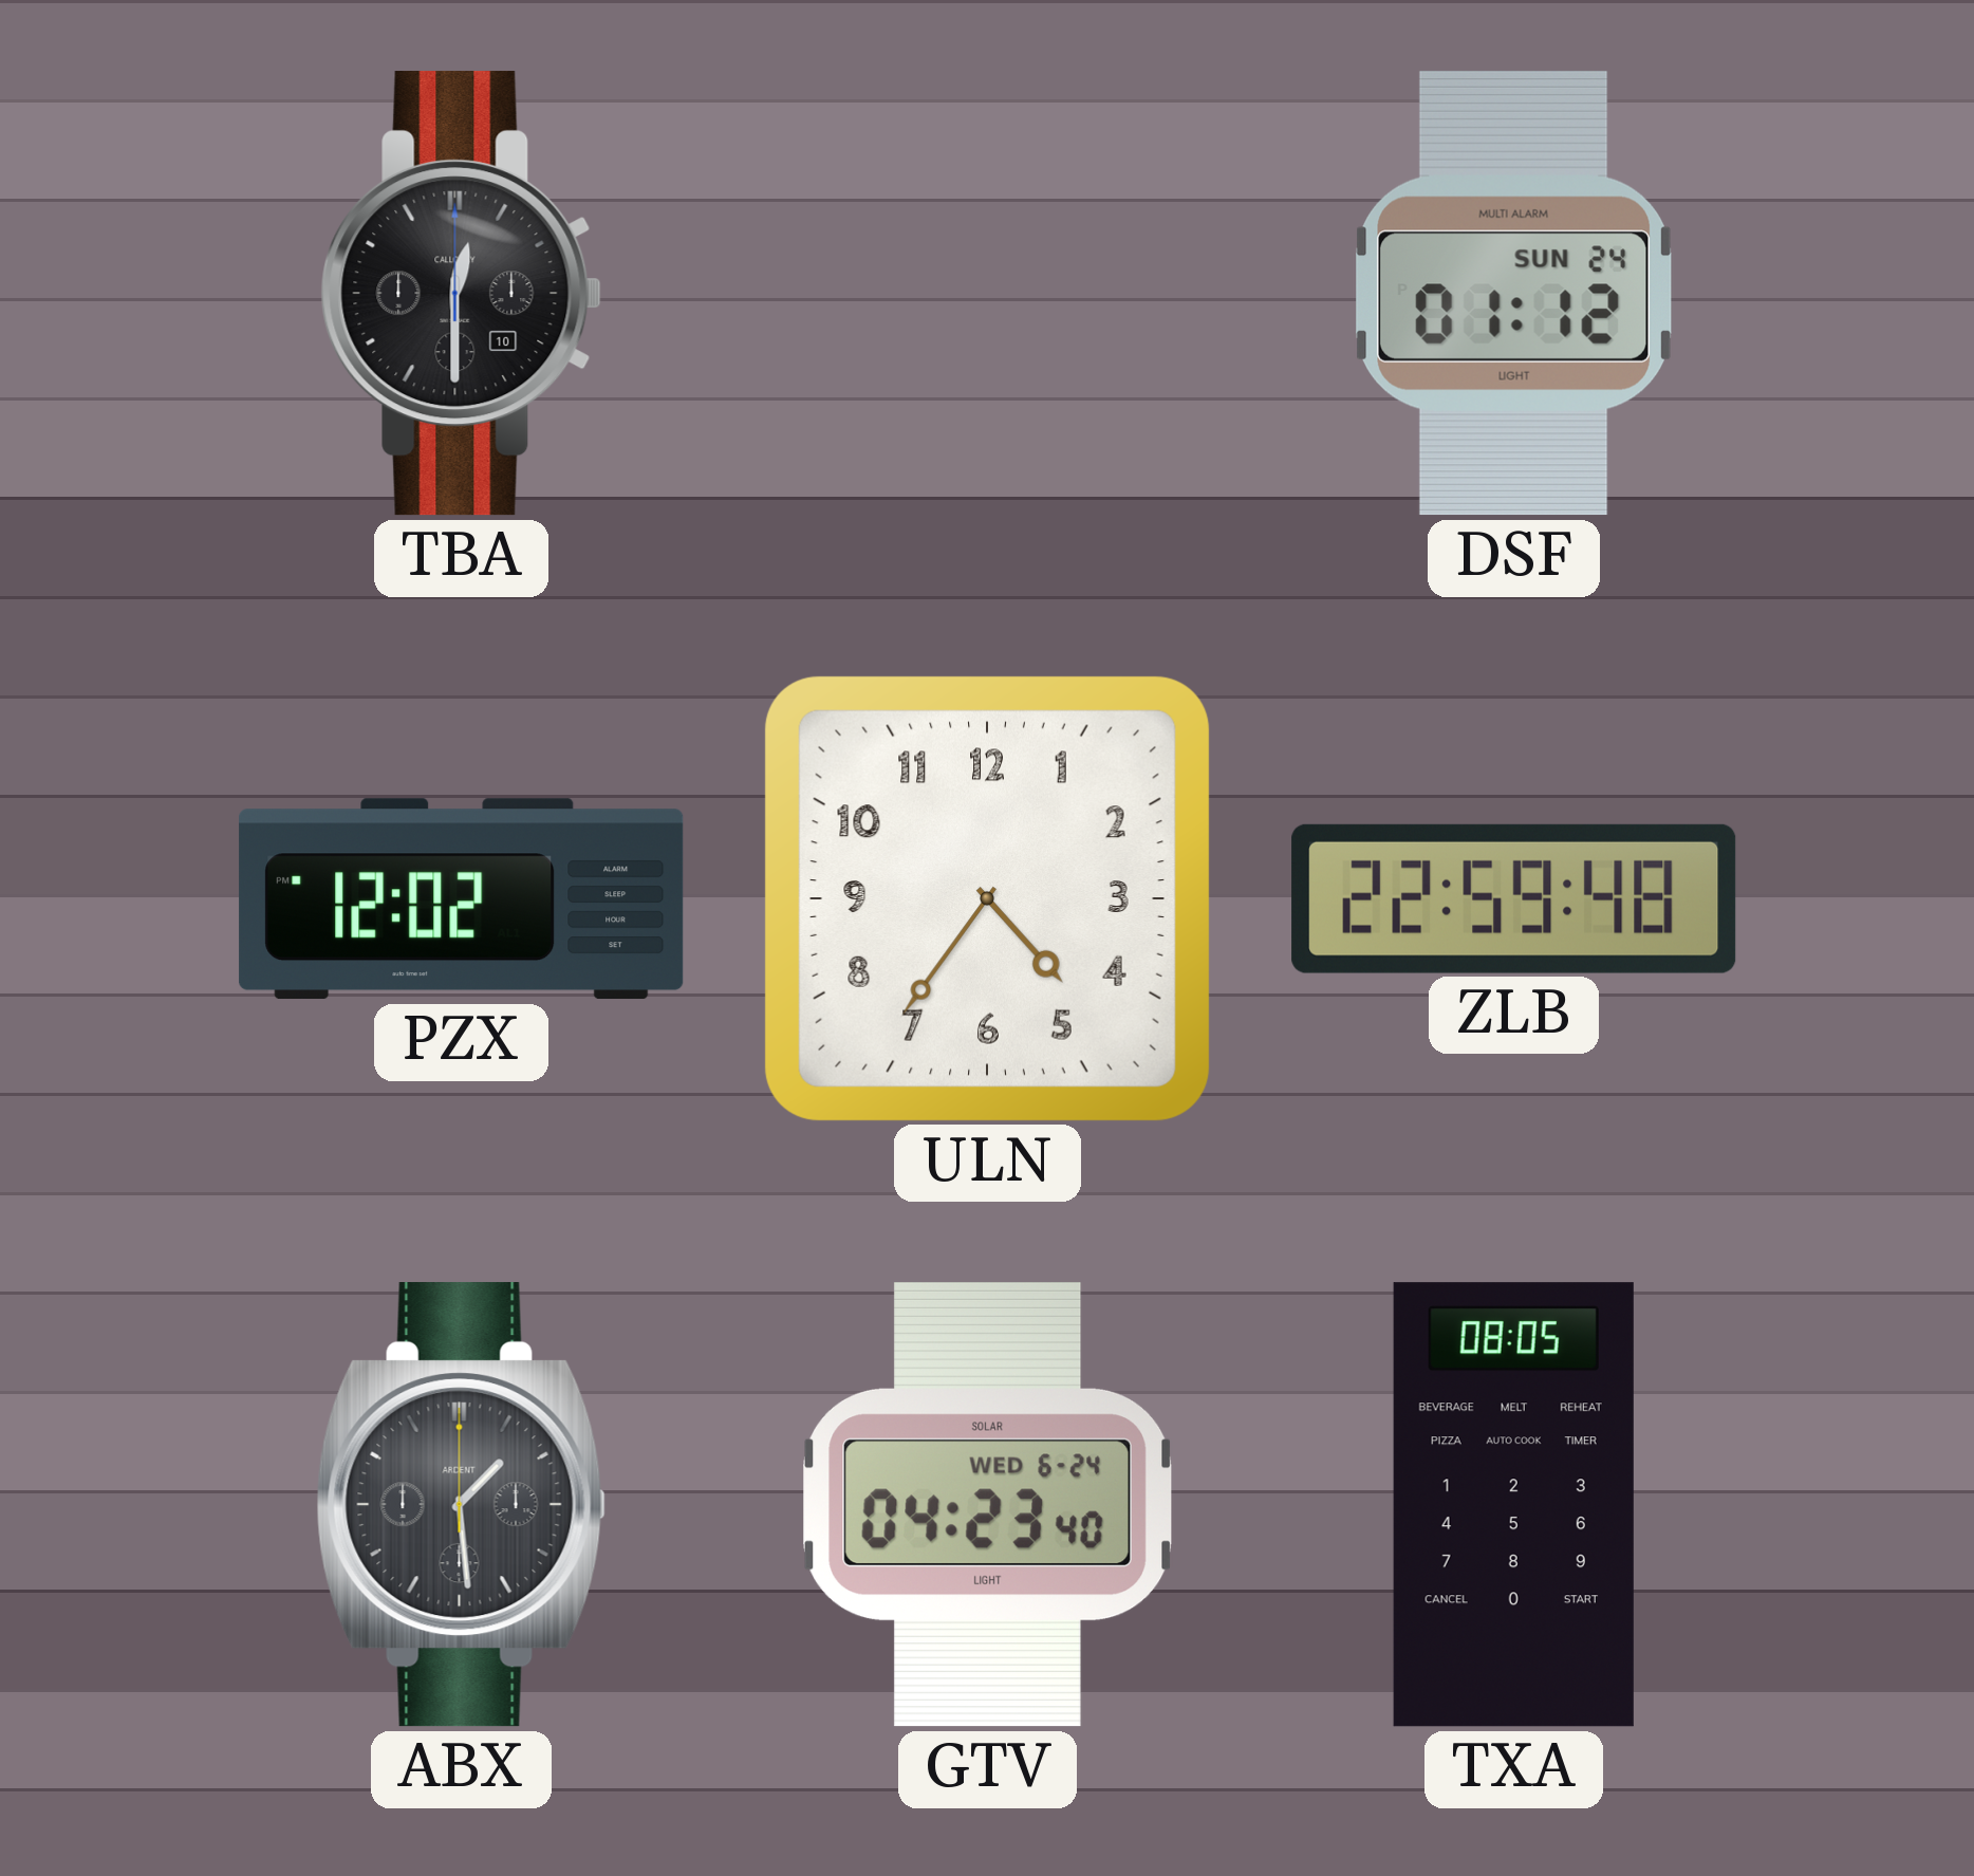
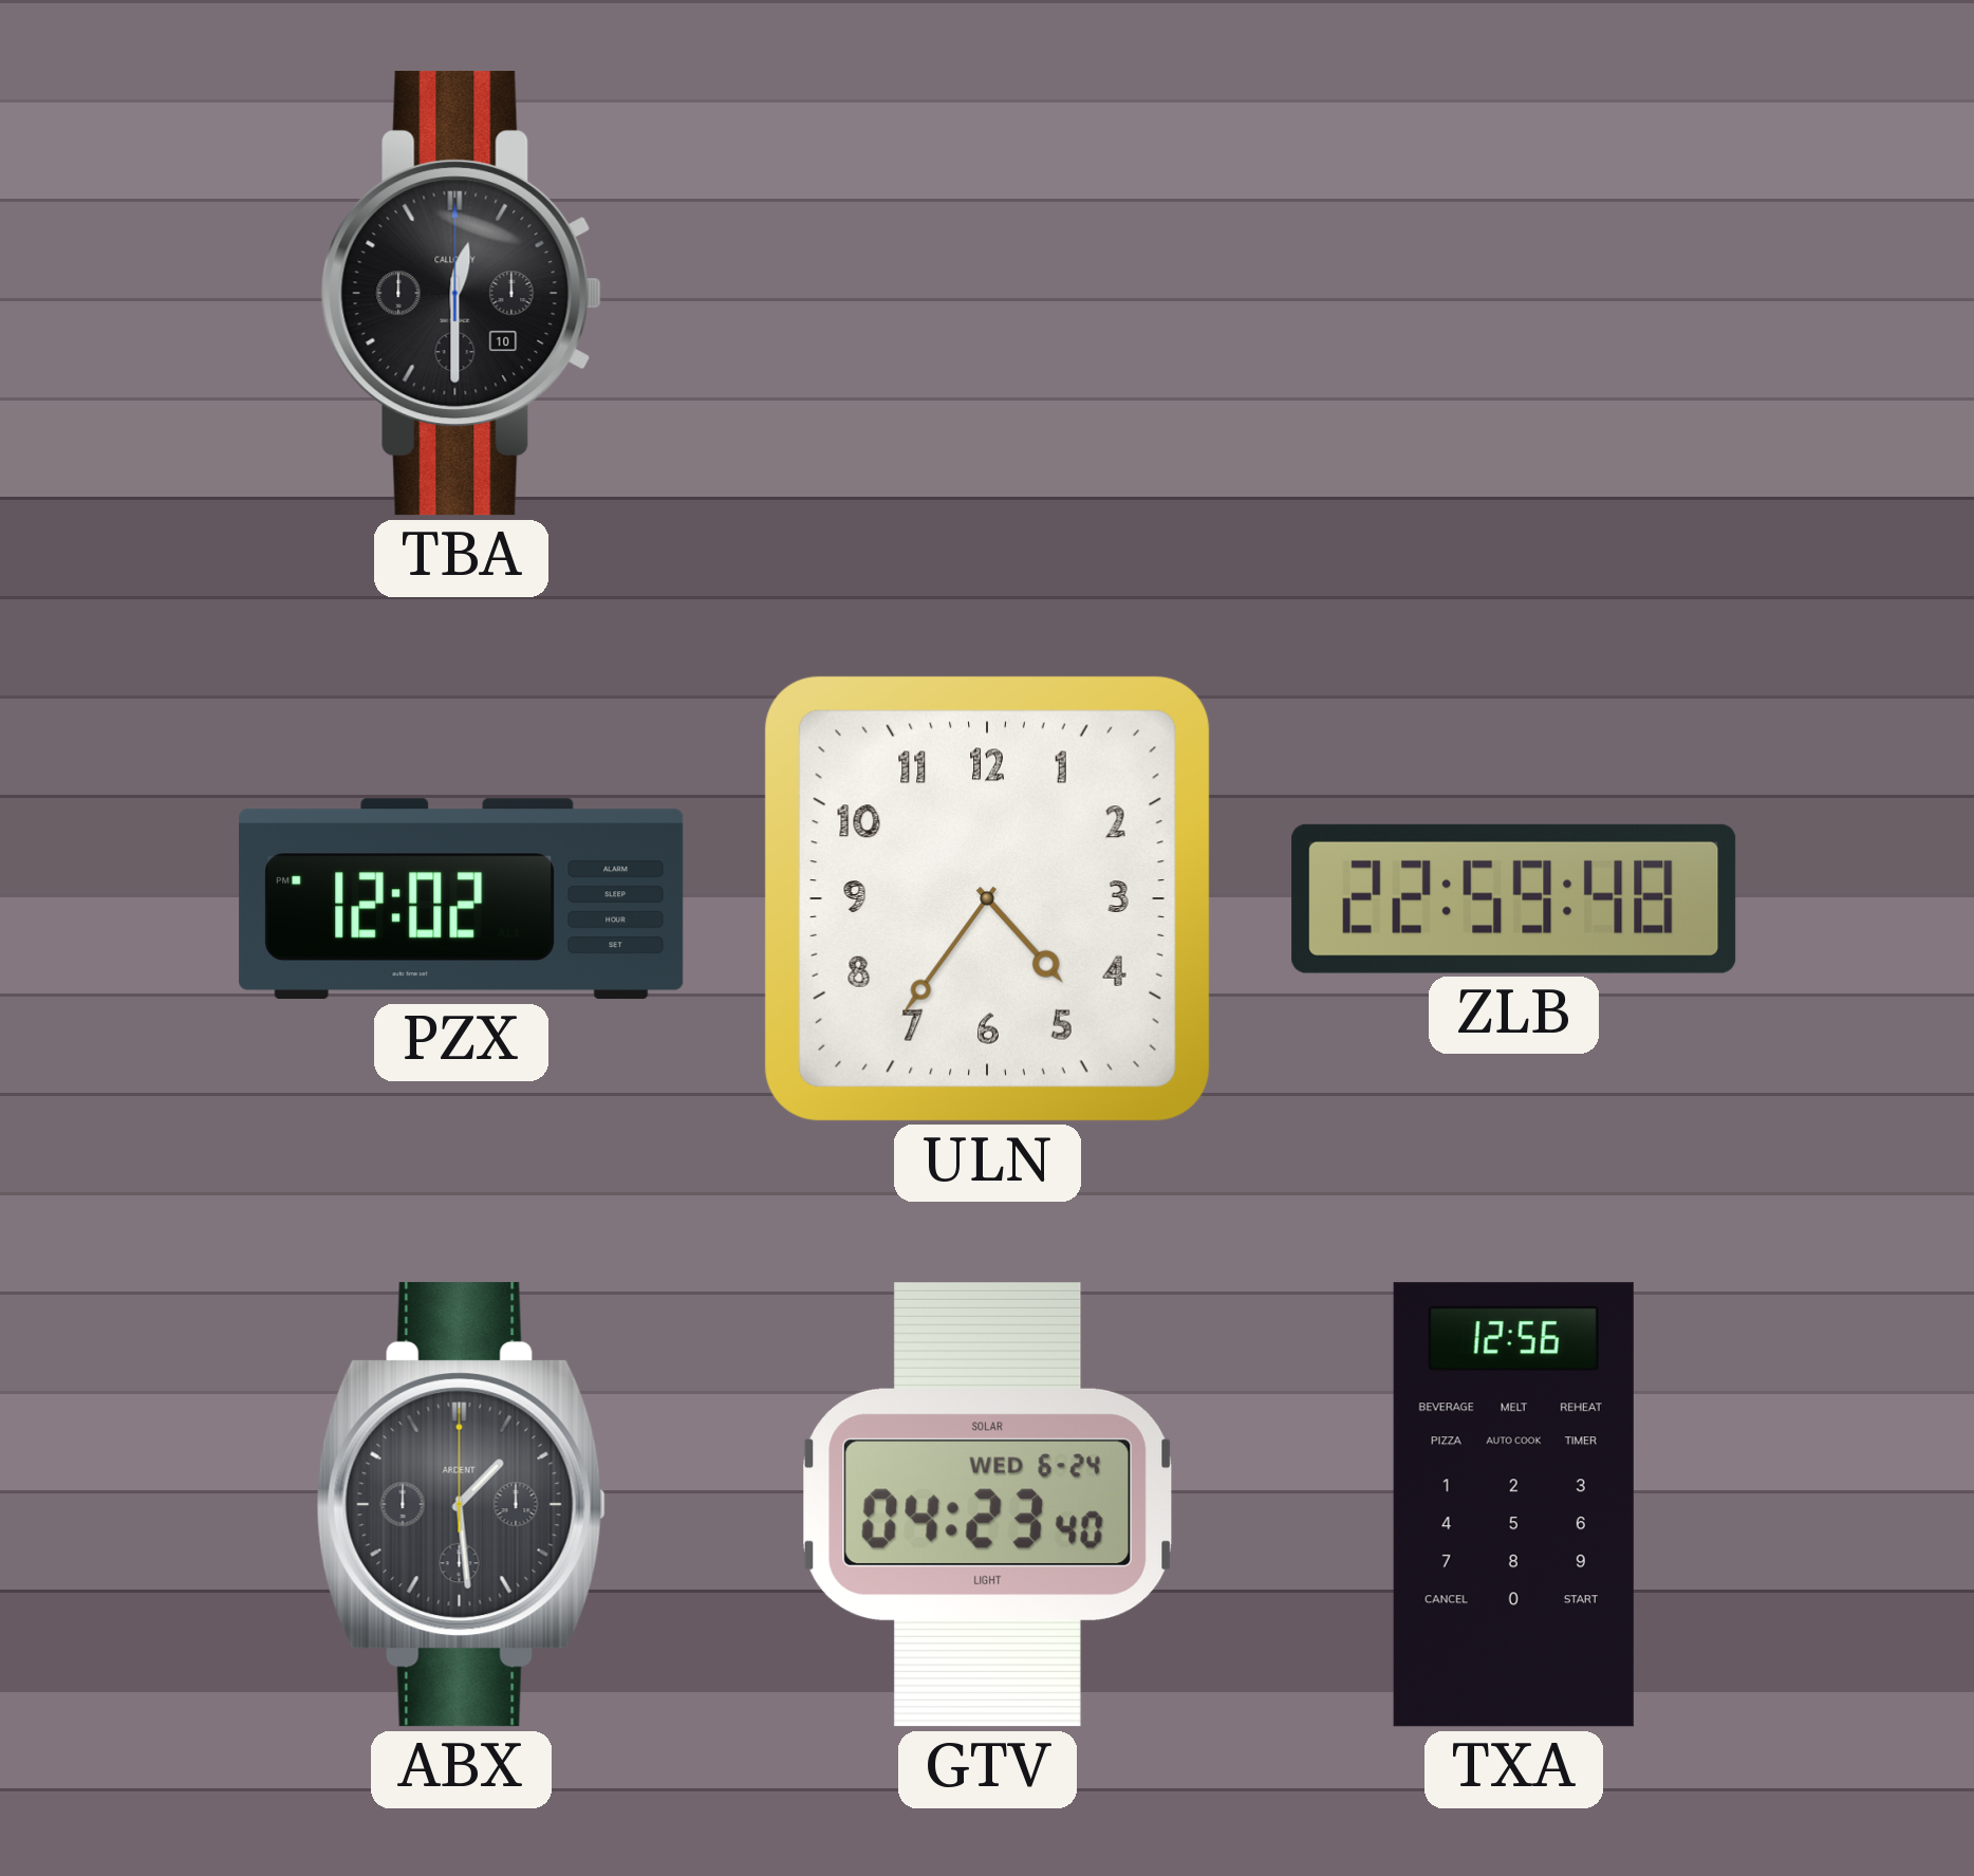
DSF: 01:12 -> none
TXA: 08:05 -> 12:56
